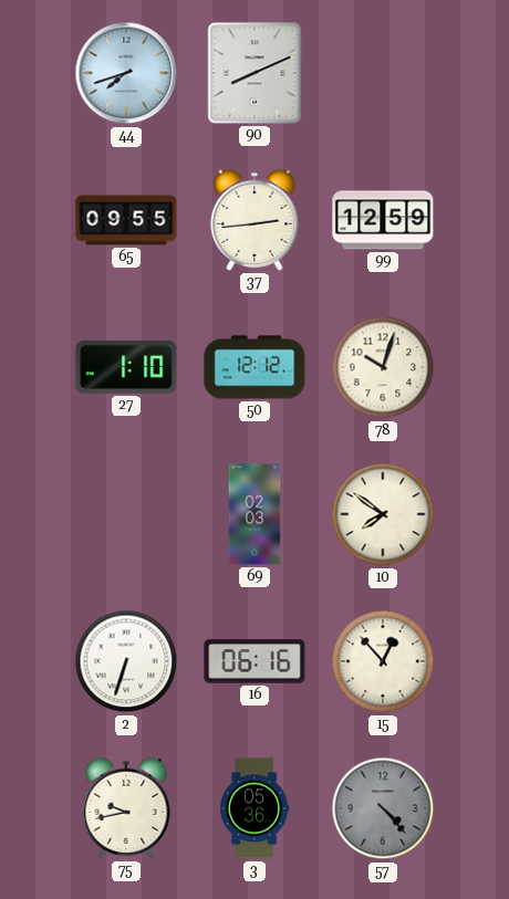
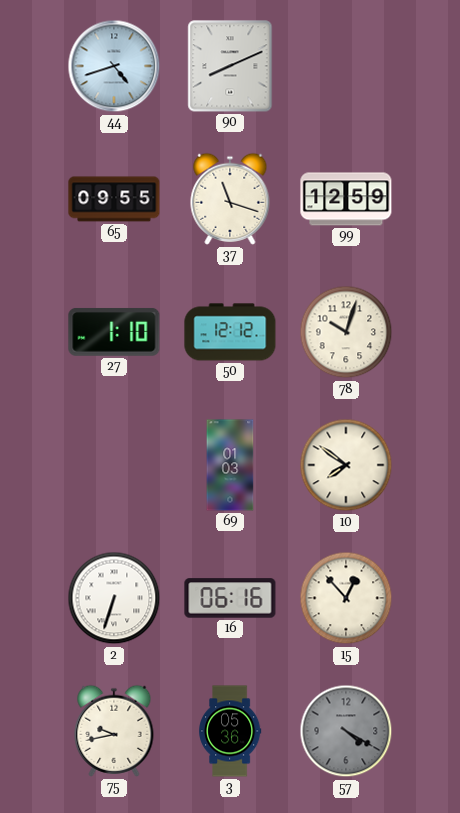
44: 7:42 -> 4:42
37: 2:44 -> 11:18
69: 02:03 -> 01:03
57: 4:23 -> 4:20
